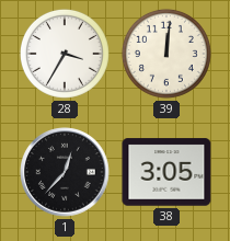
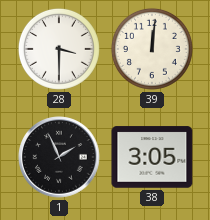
28: 3:35 -> 3:30
1: 12:37 -> 1:56
